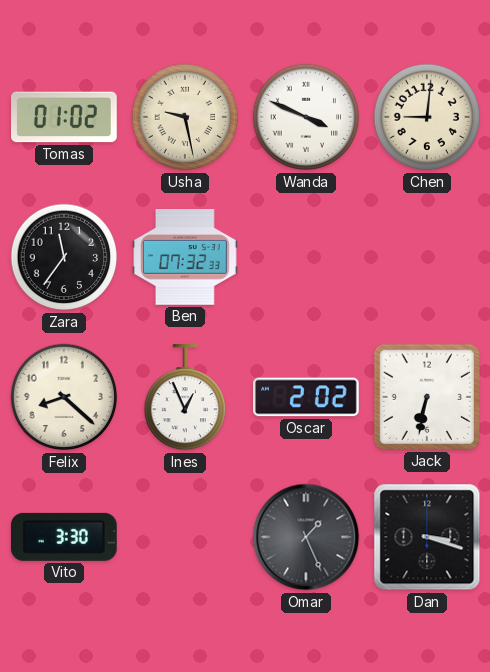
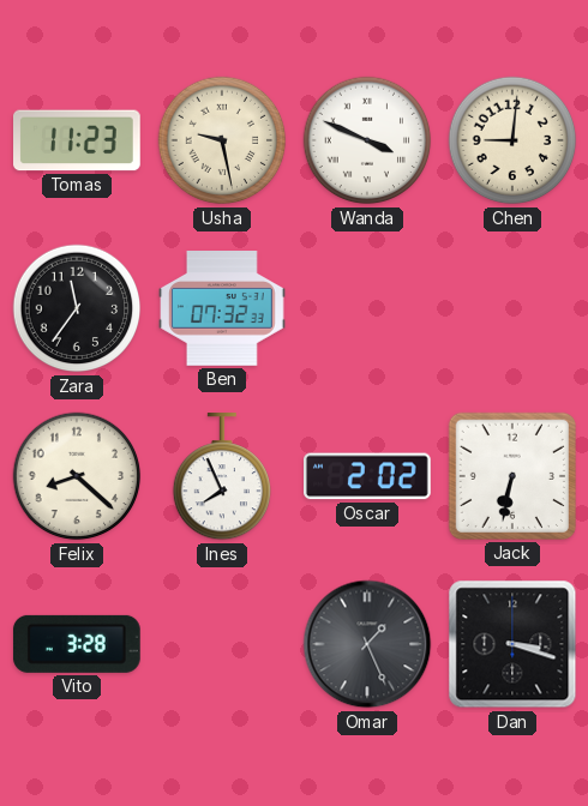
Tomas: 01:02 -> 11:23
Ines: 12:56 -> 7:56
Vito: 3:30 -> 3:28
